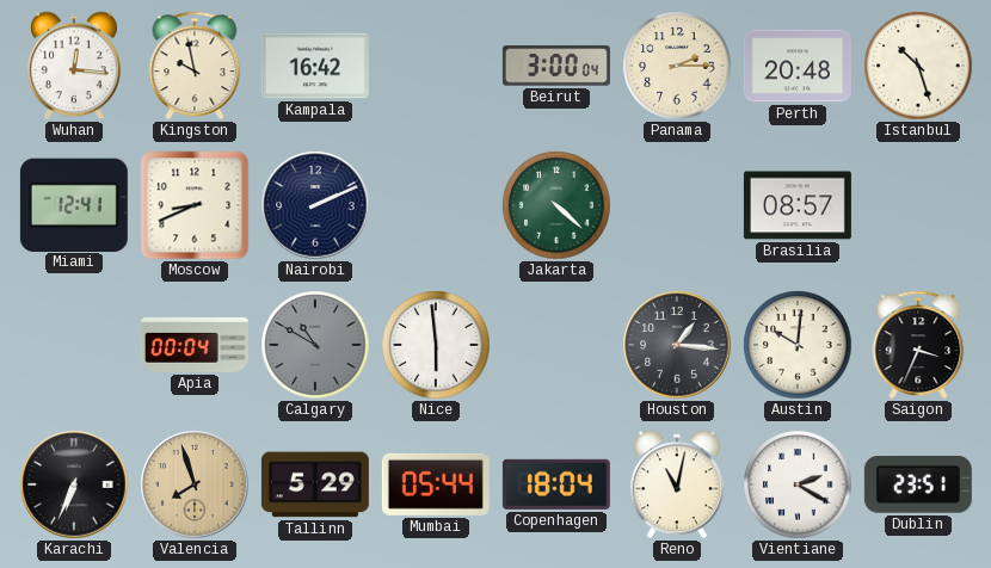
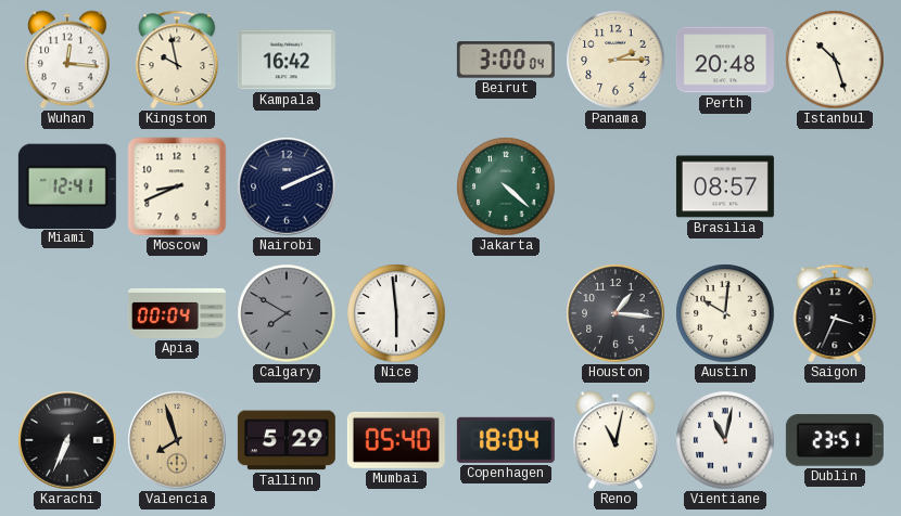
Calgary: 10:50 -> 7:50
Mumbai: 05:44 -> 05:40
Vientiane: 2:20 -> 11:02
